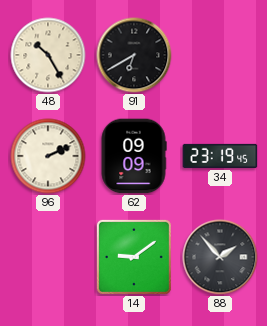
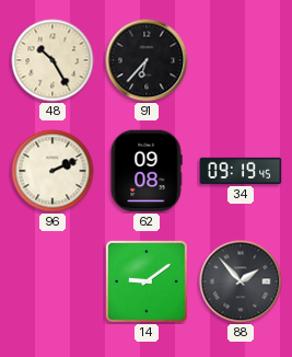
91: 6:40 -> 6:37
62: 09:09 -> 09:08
34: 23:19 -> 09:19
